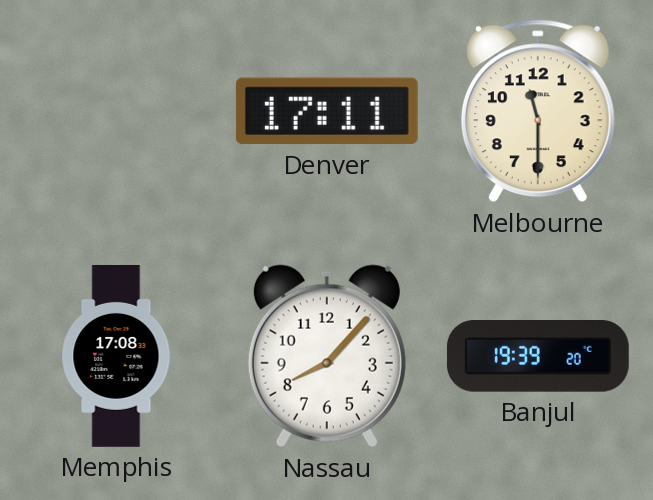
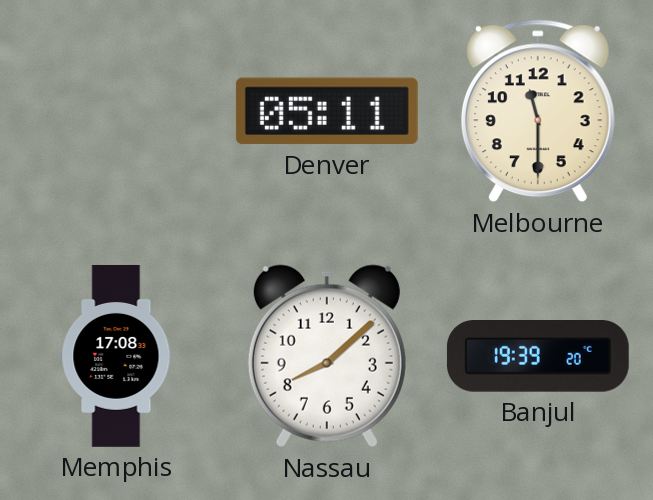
Denver: 17:11 -> 05:11
Nassau: 8:07 -> 8:08
